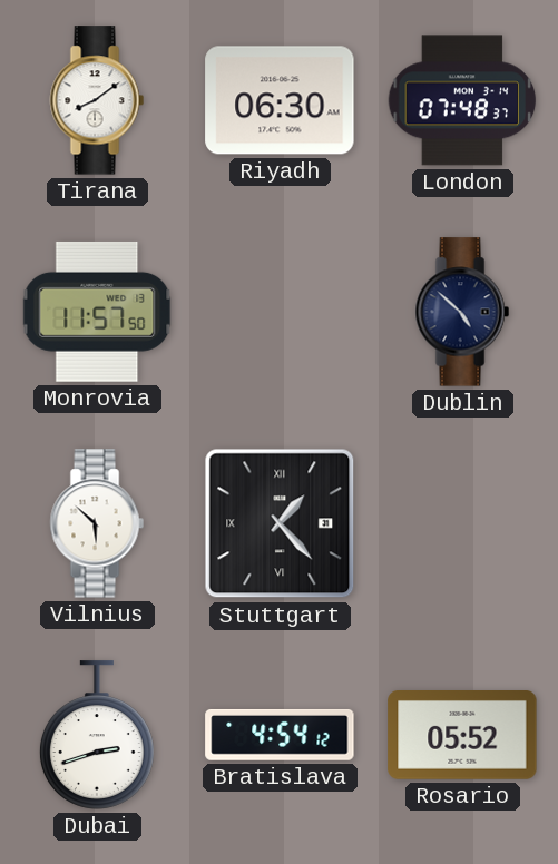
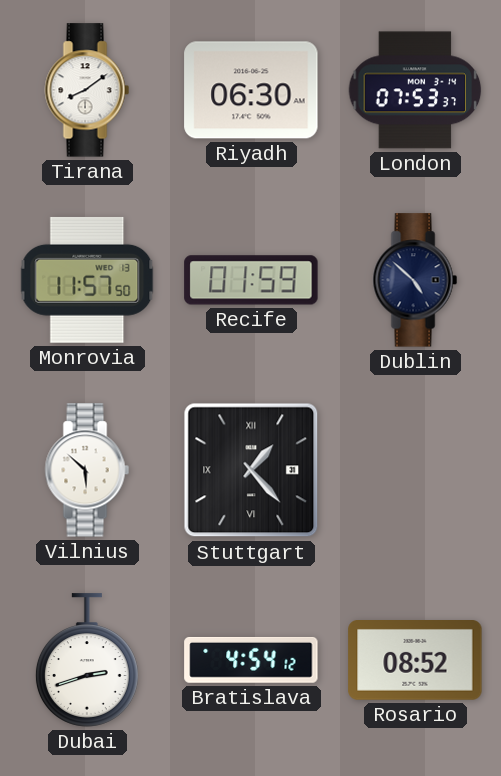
London: 07:48 -> 07:53
Recife: none -> 01:59
Rosario: 05:52 -> 08:52
